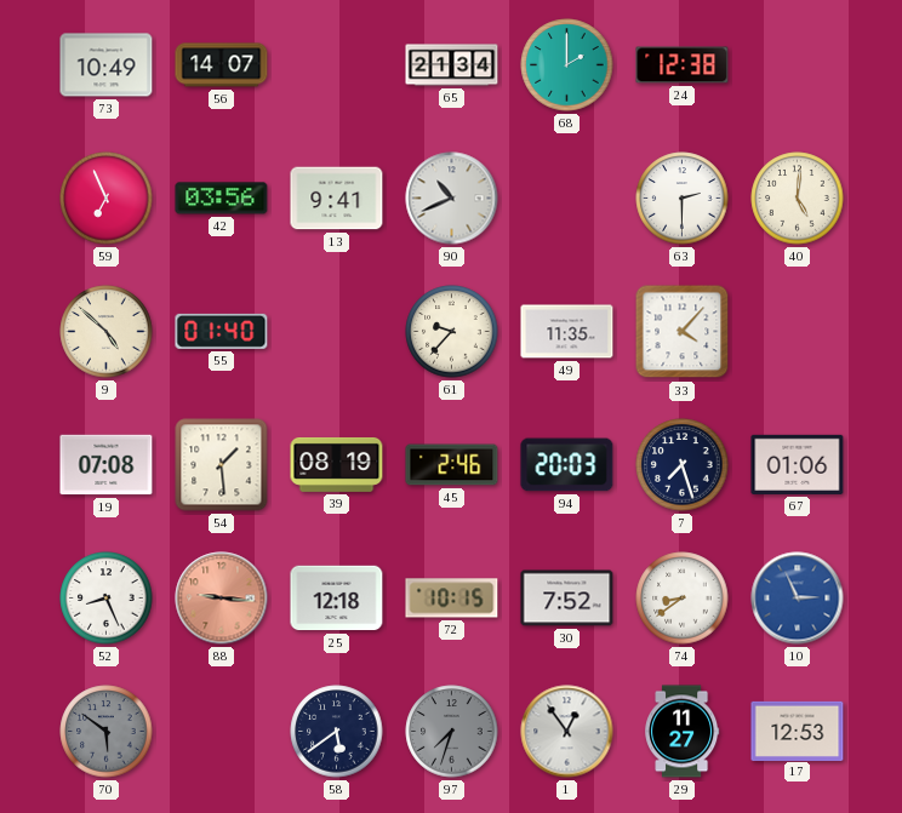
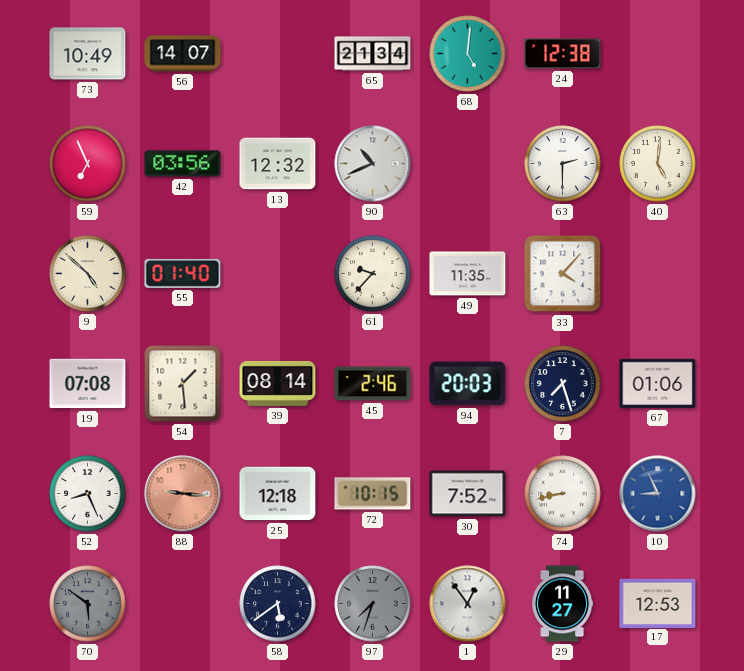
68: 2:00 -> 5:01
13: 9:41 -> 12:32
39: 08:19 -> 08:14
74: 8:39 -> 8:43
10: 2:56 -> 8:56
